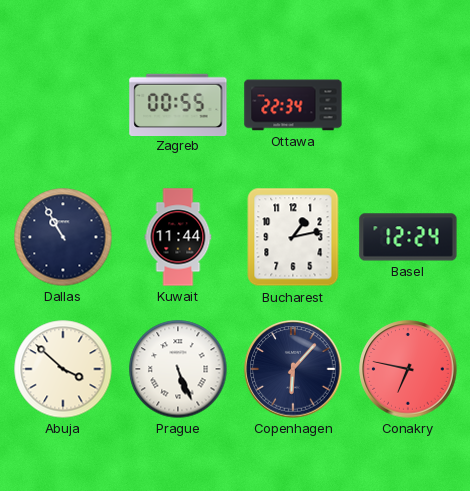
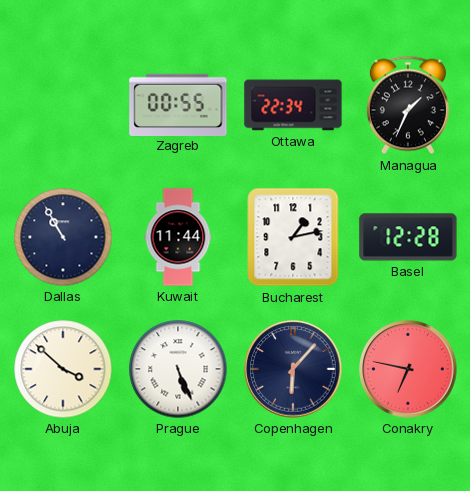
Managua: none -> 1:34
Basel: 12:24 -> 12:28
